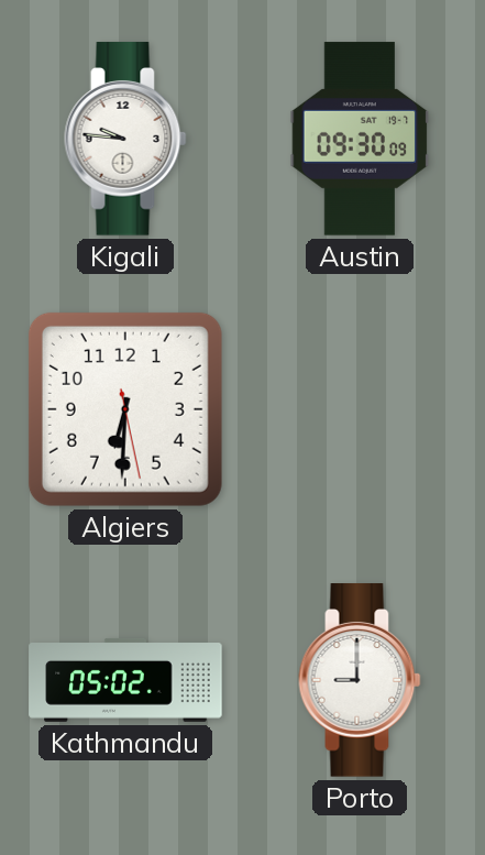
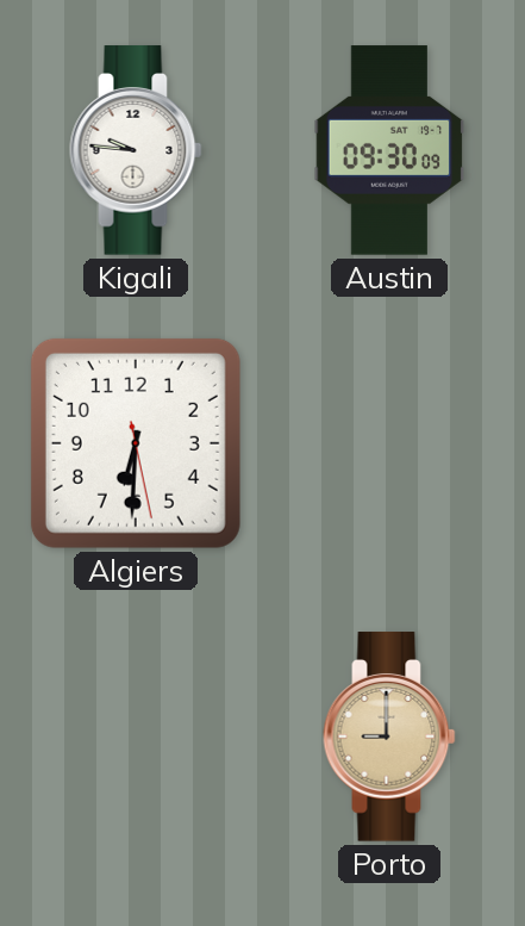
Kathmandu: 05:02 -> none
Porto dial: white -> champagne
